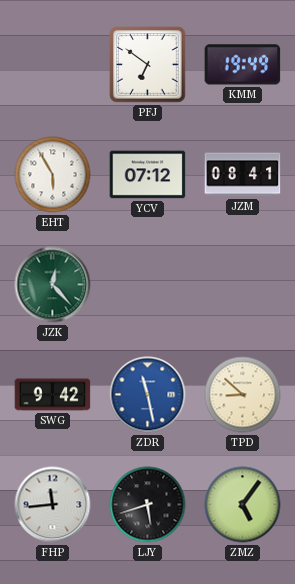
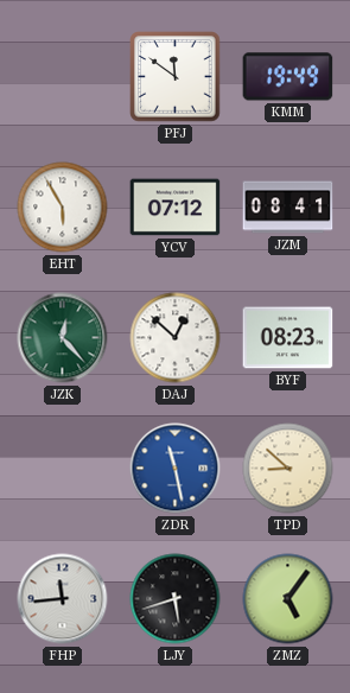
PFJ: 6:51 -> 11:51
DAJ: none -> 12:52
BYF: none -> 08:23
SWG: 9:42 -> none
